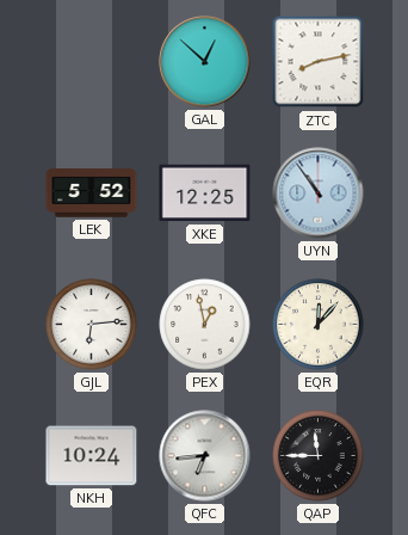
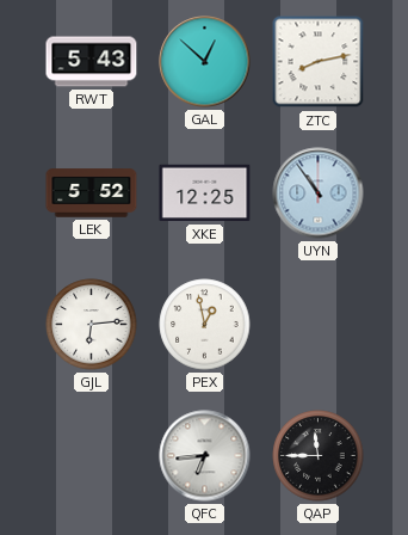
RWT: none -> 5:43
EQR: 12:07 -> none
NKH: 10:24 -> none
